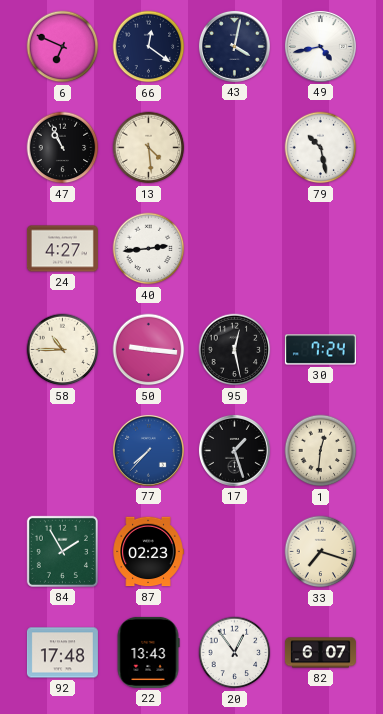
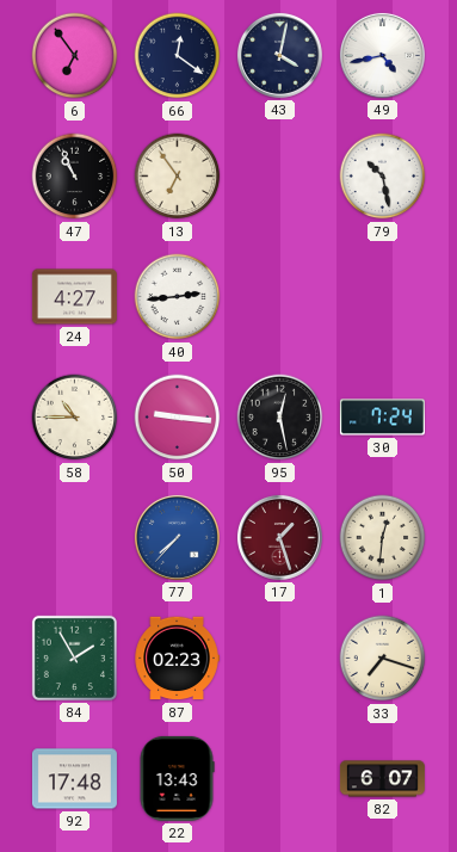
6: 6:49 -> 6:54
13: 4:29 -> 6:54
17 dial: black -> burgundy
20: 12:54 -> none
